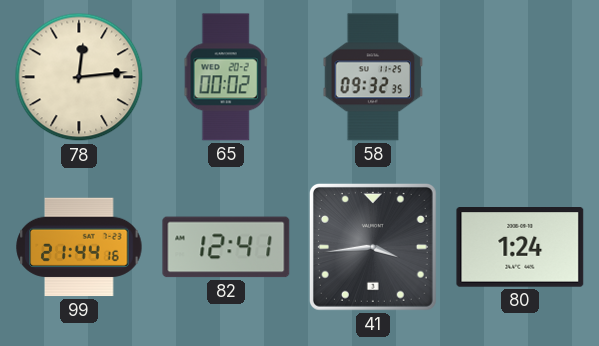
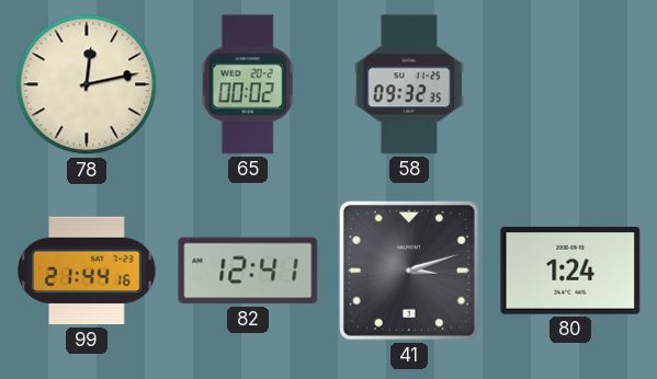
78: 12:14 -> 12:13
41: 3:44 -> 3:12
